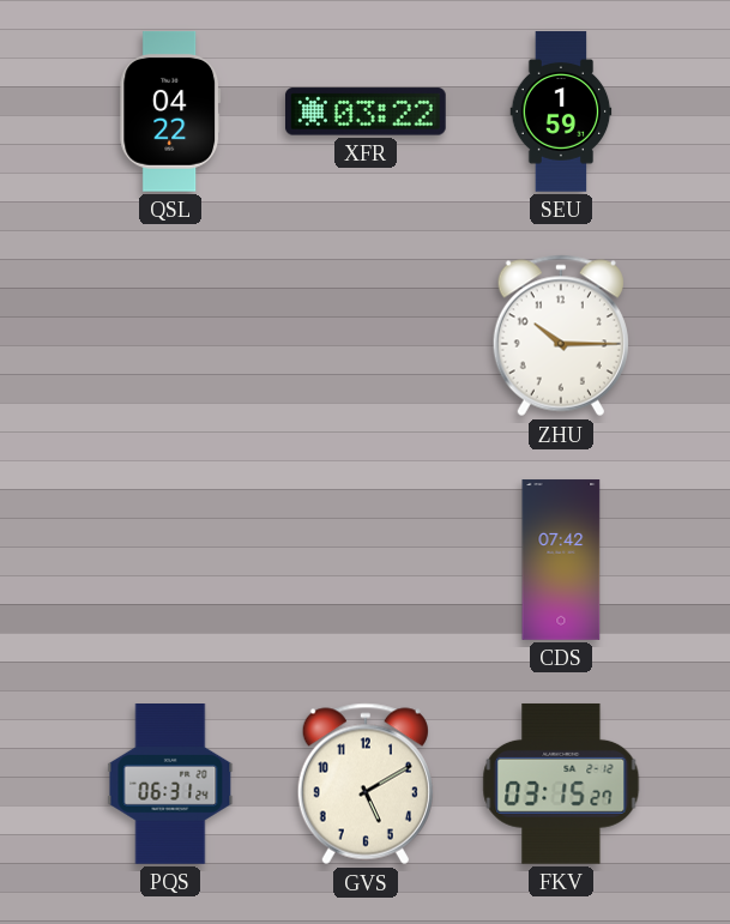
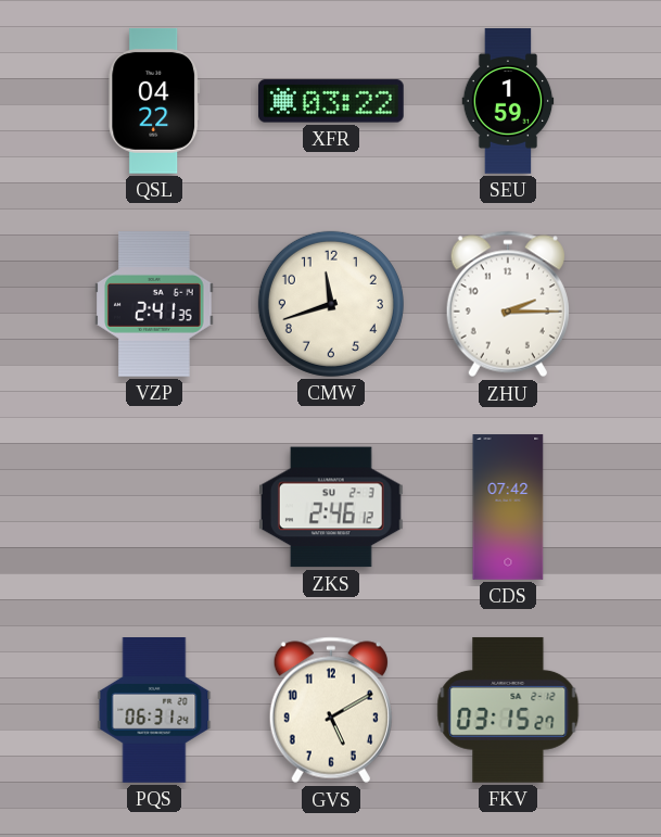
VZP: none -> 2:41
CMW: none -> 11:42
ZHU: 10:15 -> 2:15
ZKS: none -> 2:46
